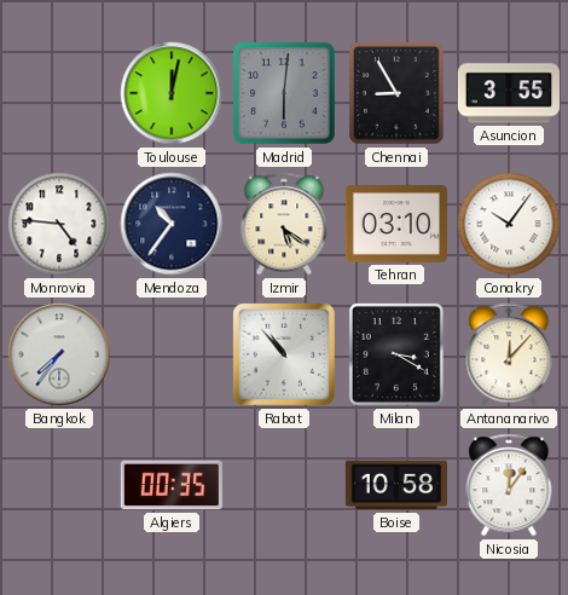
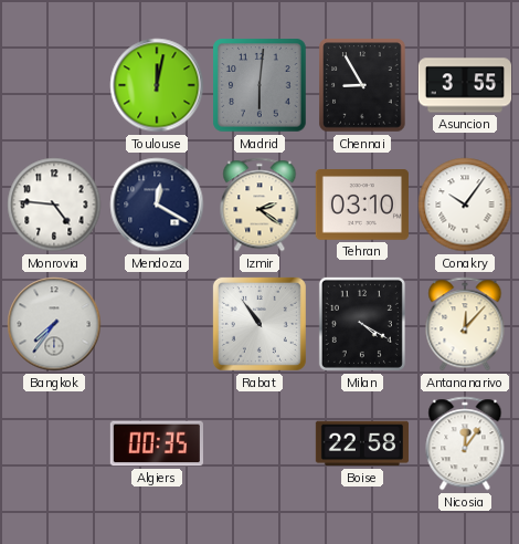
Mendoza: 10:36 -> 12:20
Izmir: 5:21 -> 2:21
Rabat: 10:53 -> 10:54
Milan: 3:20 -> 4:20
Boise: 10:58 -> 22:58
